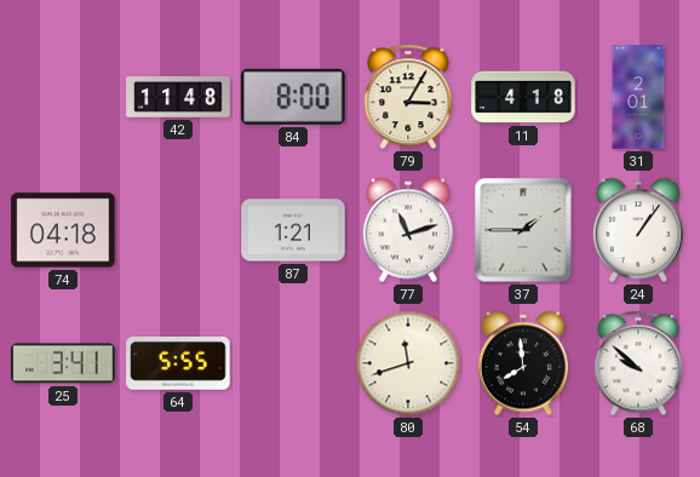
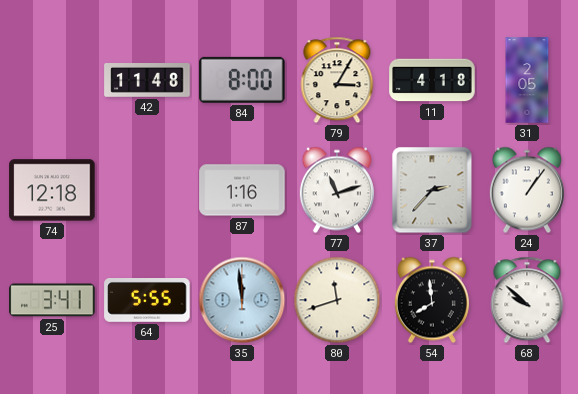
31: 2:01 -> 2:05
74: 04:18 -> 12:18
87: 1:21 -> 1:16
37: 1:45 -> 2:37
35: none -> 11:59
